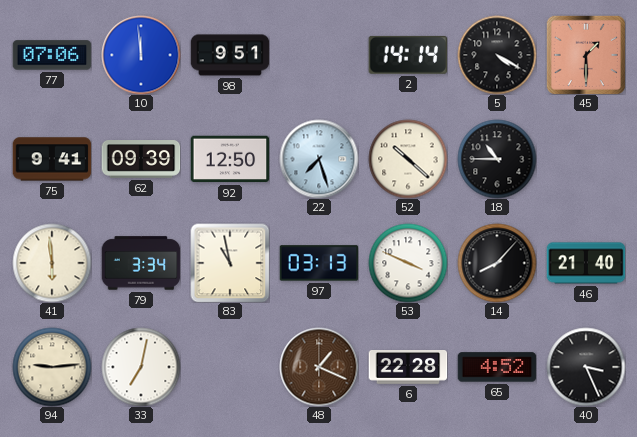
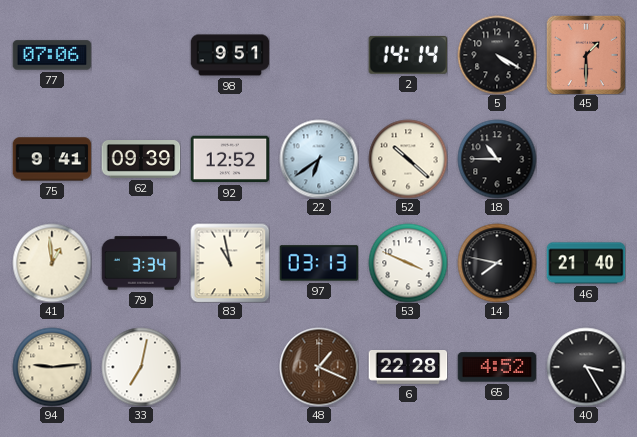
10: 11:59 -> none
92: 12:50 -> 12:52
22: 7:27 -> 6:39
41: 5:59 -> 12:59
14: 8:07 -> 7:47
40: 3:26 -> 3:25
